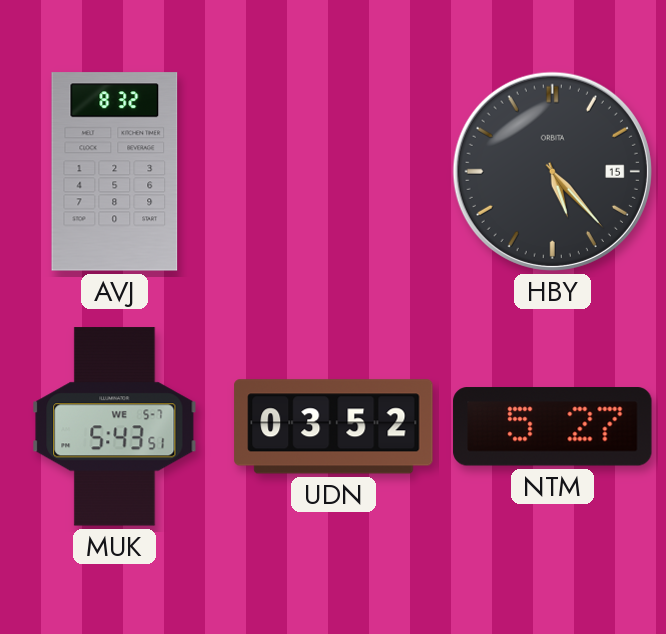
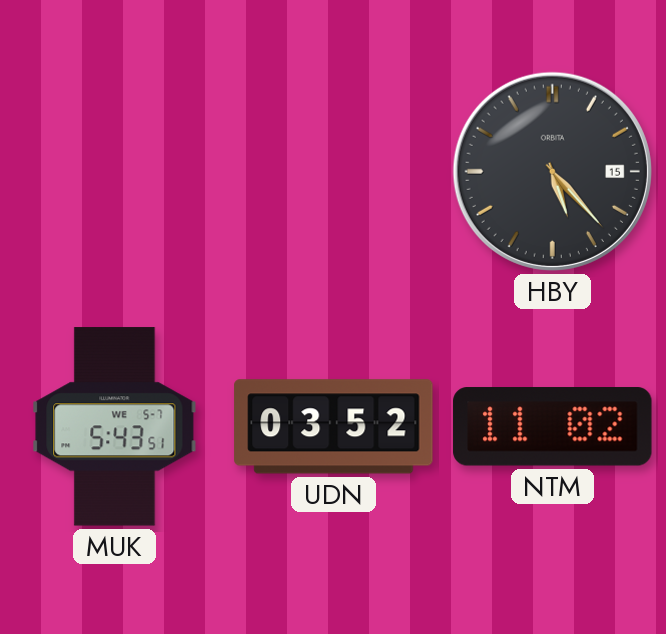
AVJ: 8:32 -> none
NTM: 5:27 -> 11:02
